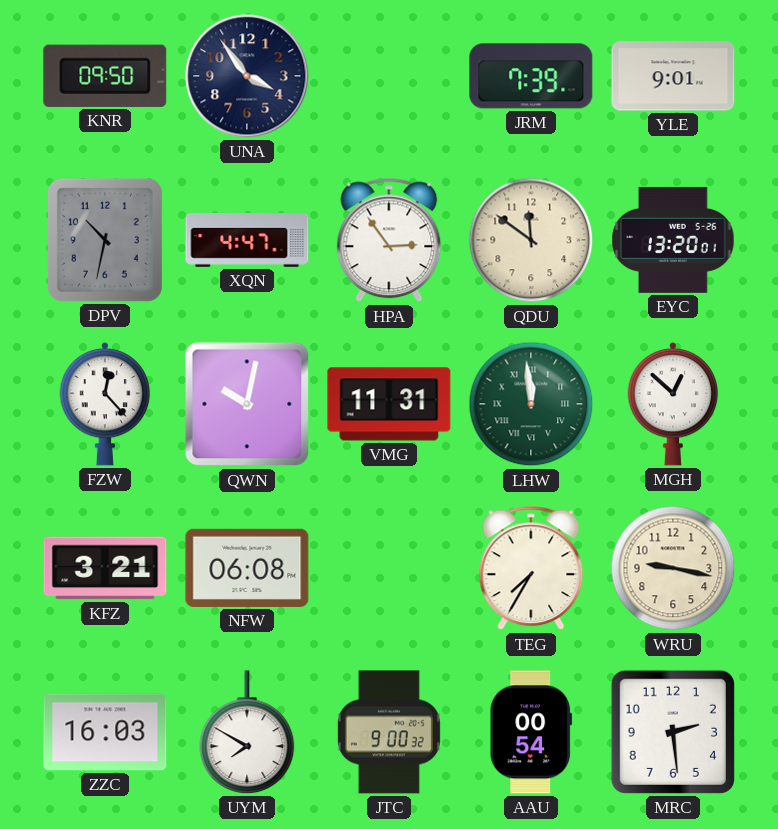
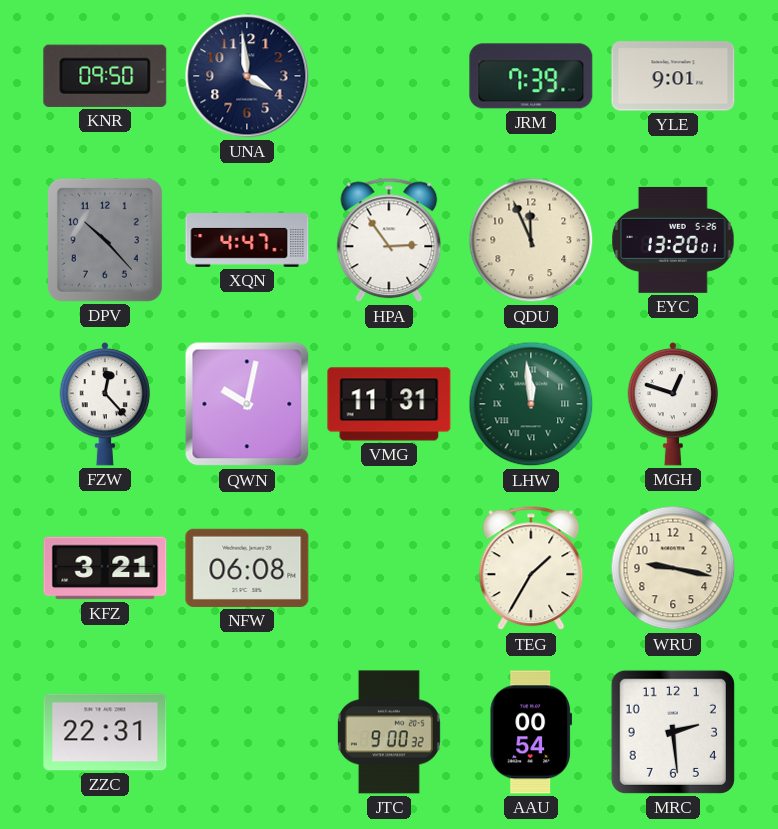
UNA: 3:54 -> 3:59
DPV: 10:32 -> 10:23
QDU: 11:51 -> 11:56
MGH: 12:52 -> 12:48
TEG: 7:35 -> 1:35
ZZC: 16:03 -> 22:31
UYM: 7:50 -> none
